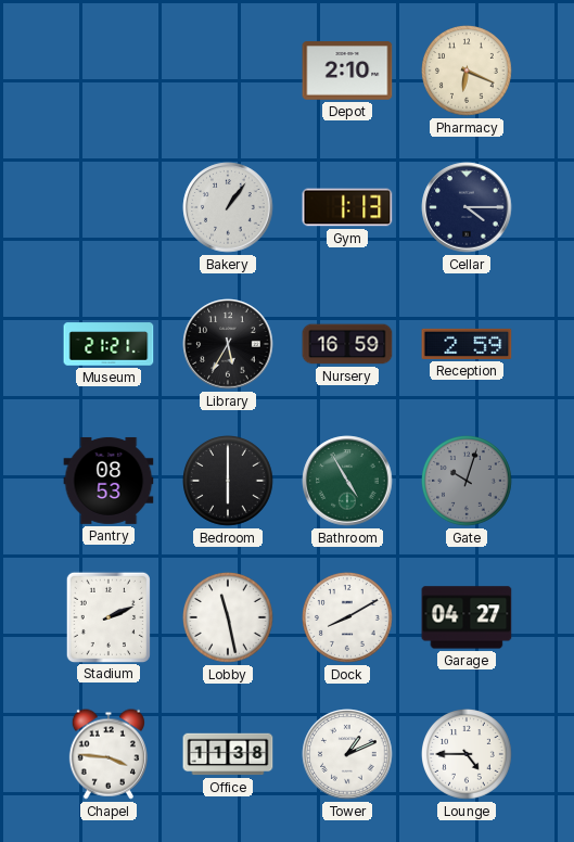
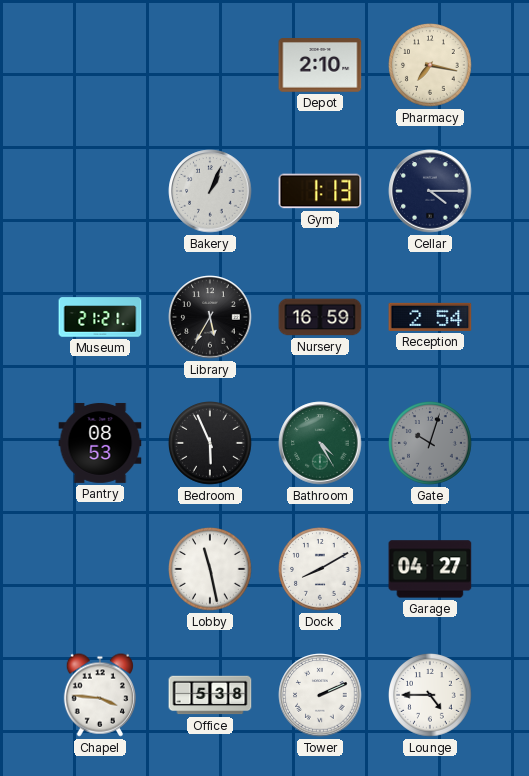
Pharmacy: 6:19 -> 7:17
Bakery: 1:06 -> 1:04
Reception: 2:59 -> 2:54
Bedroom: 6:00 -> 5:56
Bathroom: 4:55 -> 4:25
Stadium: 2:11 -> none
Office: 11:38 -> 5:38
Tower: 1:11 -> 2:11
